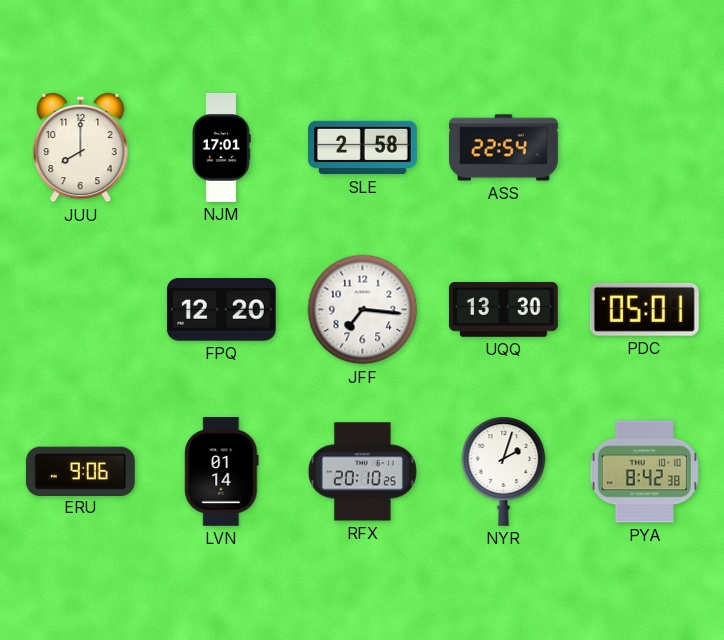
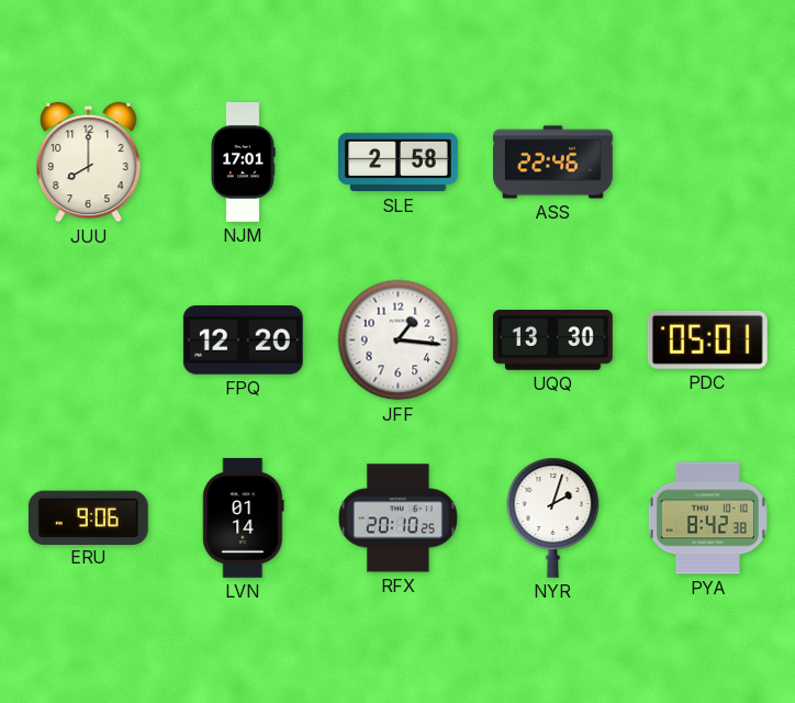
ASS: 22:54 -> 22:46
JFF: 7:16 -> 1:16
